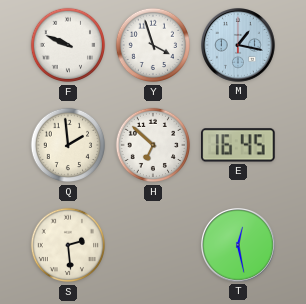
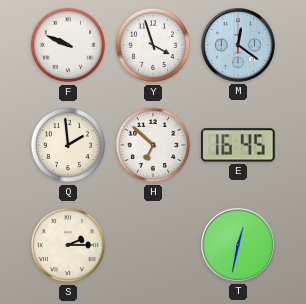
M: 1:17 -> 12:21
S: 2:29 -> 2:15
T: 12:28 -> 12:32
